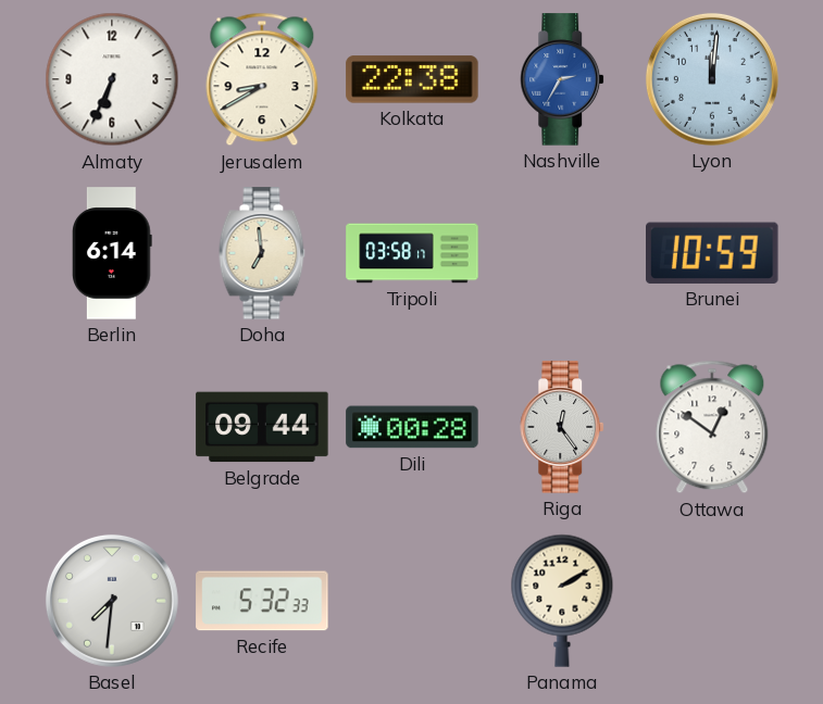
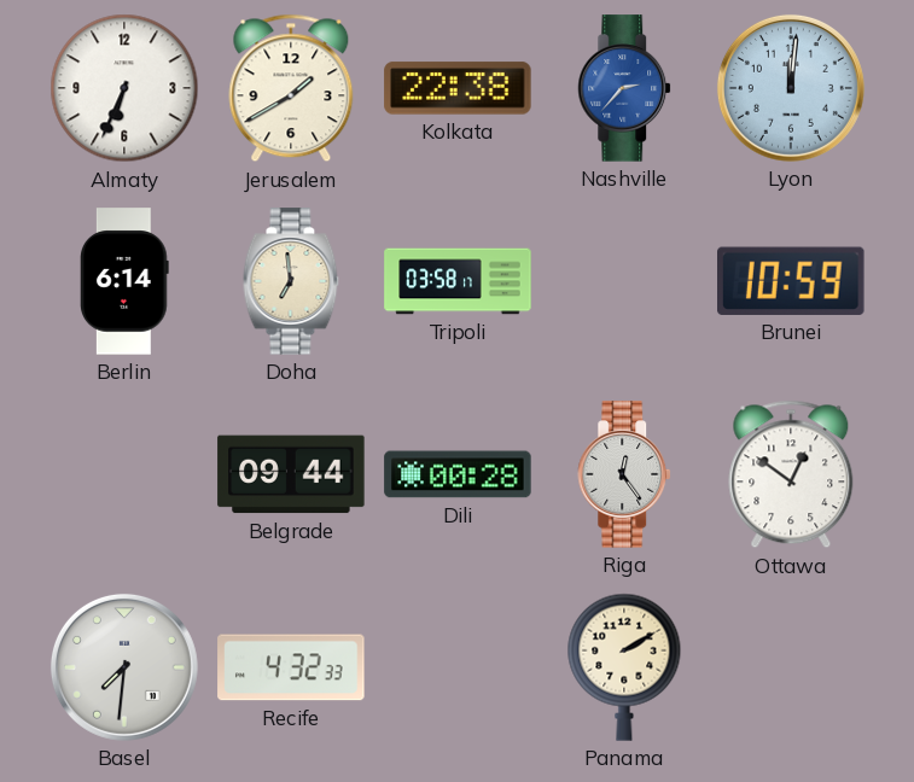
Jerusalem: 8:40 -> 1:40
Nashville: 2:35 -> 2:37
Recife: 5:32 -> 4:32
